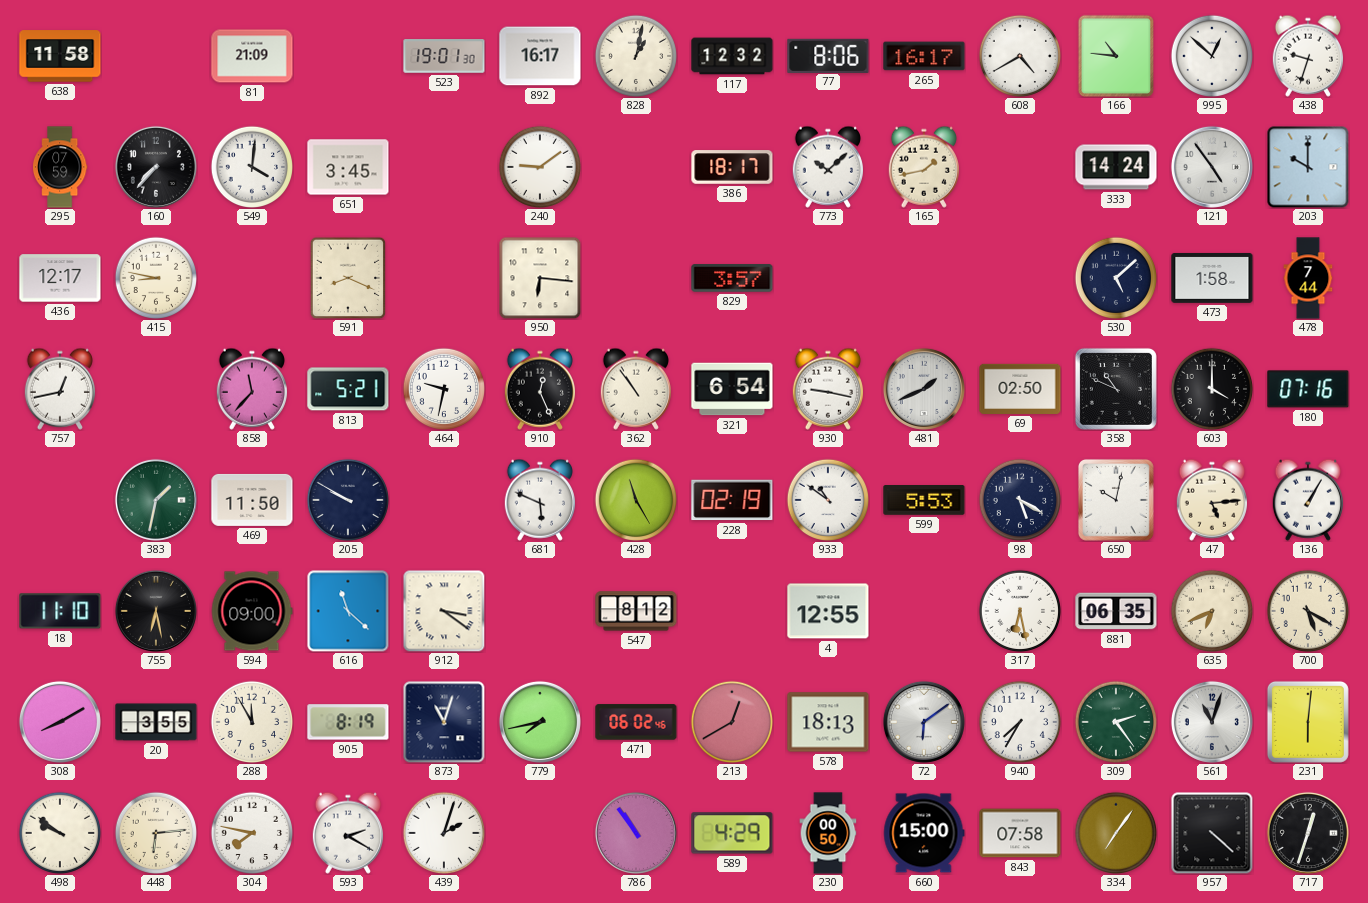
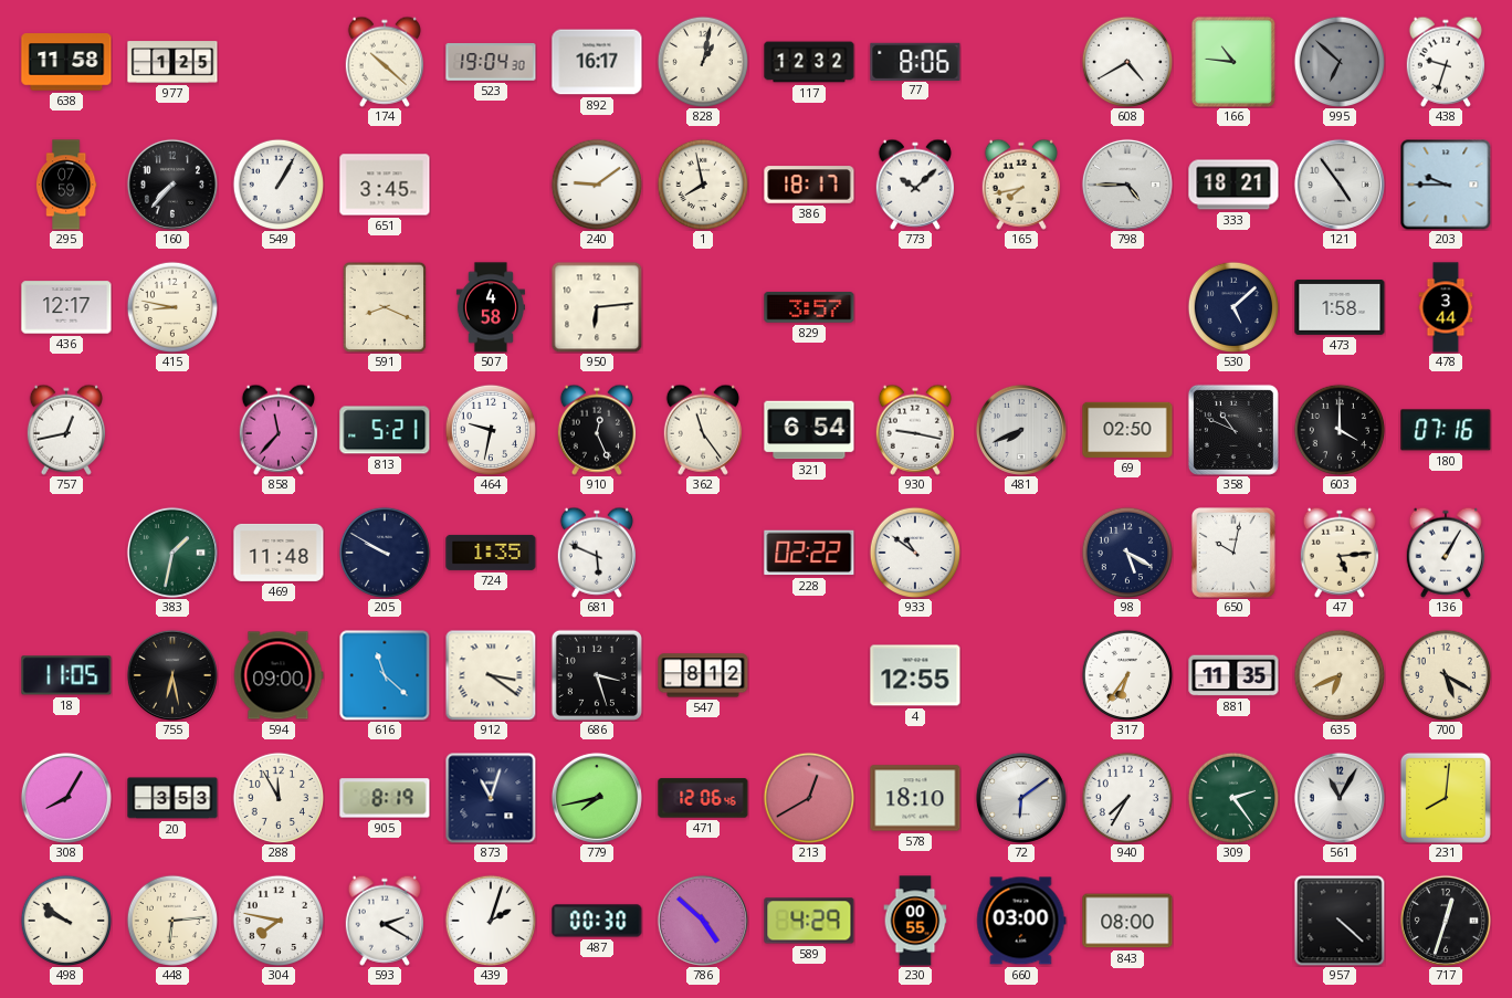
977: none -> 1:25
81: 21:09 -> none
174: none -> 10:22
523: 19:01 -> 19:04
265: 16:17 -> none
995: 12:52 -> 6:52
995 dial: white -> grey
549: 4:01 -> 1:05
1: none -> 7:58
165: 1:43 -> 7:43
798: none -> 4:45
333: 14:24 -> 18:21
203: 10:00 -> 9:45
507: none -> 4:58
950: 6:16 -> 6:14
478: 7:44 -> 3:44
362: 10:54 -> 11:24
481: 1:41 -> 7:41
469: 11:50 -> 11:48
724: none -> 1:35
428: 11:25 -> none
228: 02:19 -> 02:22
599: 5:53 -> none
18: 11:10 -> 11:05
686: none -> 3:27
317: 6:28 -> 6:36
881: 06:35 -> 11:35
308: 8:10 -> 8:05
20: 3:55 -> 3:53
471: 06:02 -> 12:06
578: 18:13 -> 18:10
561: 11:03 -> 11:05
231: 6:01 -> 8:01
487: none -> 00:30
786: 10:54 -> 4:52
230: 00:50 -> 00:55
660: 15:00 -> 03:00
843: 07:58 -> 08:00
334: 7:06 -> none
